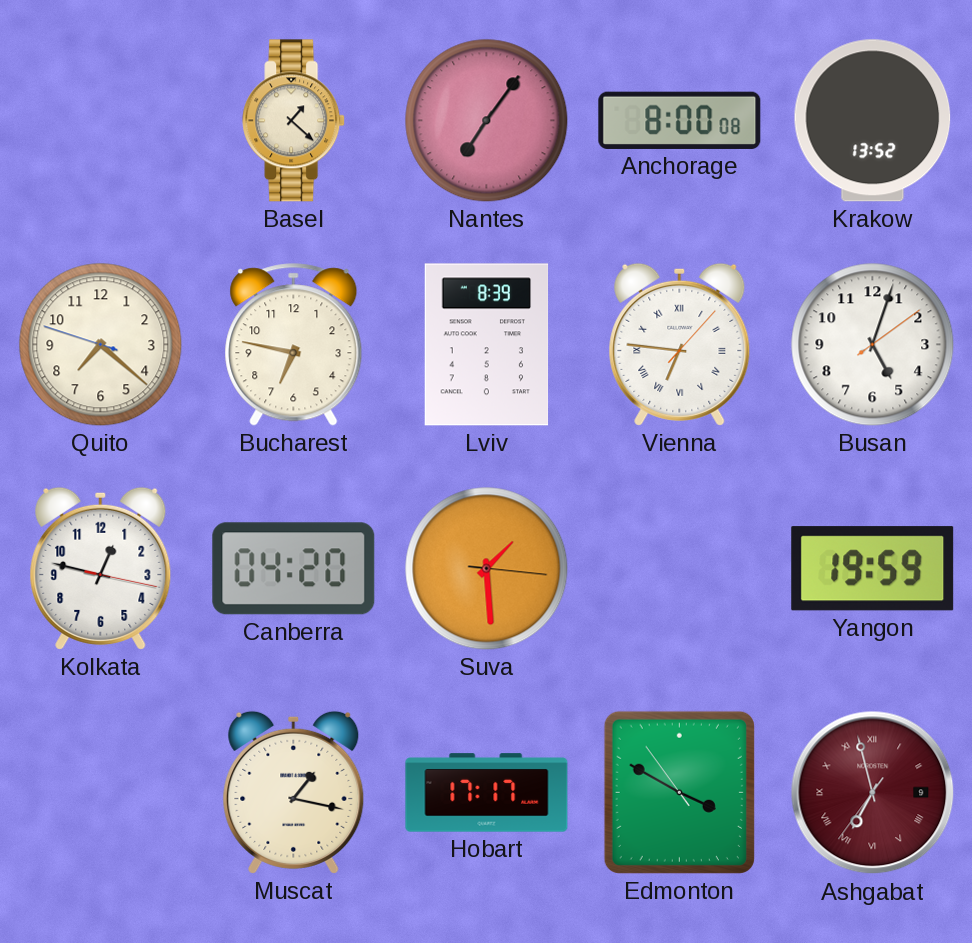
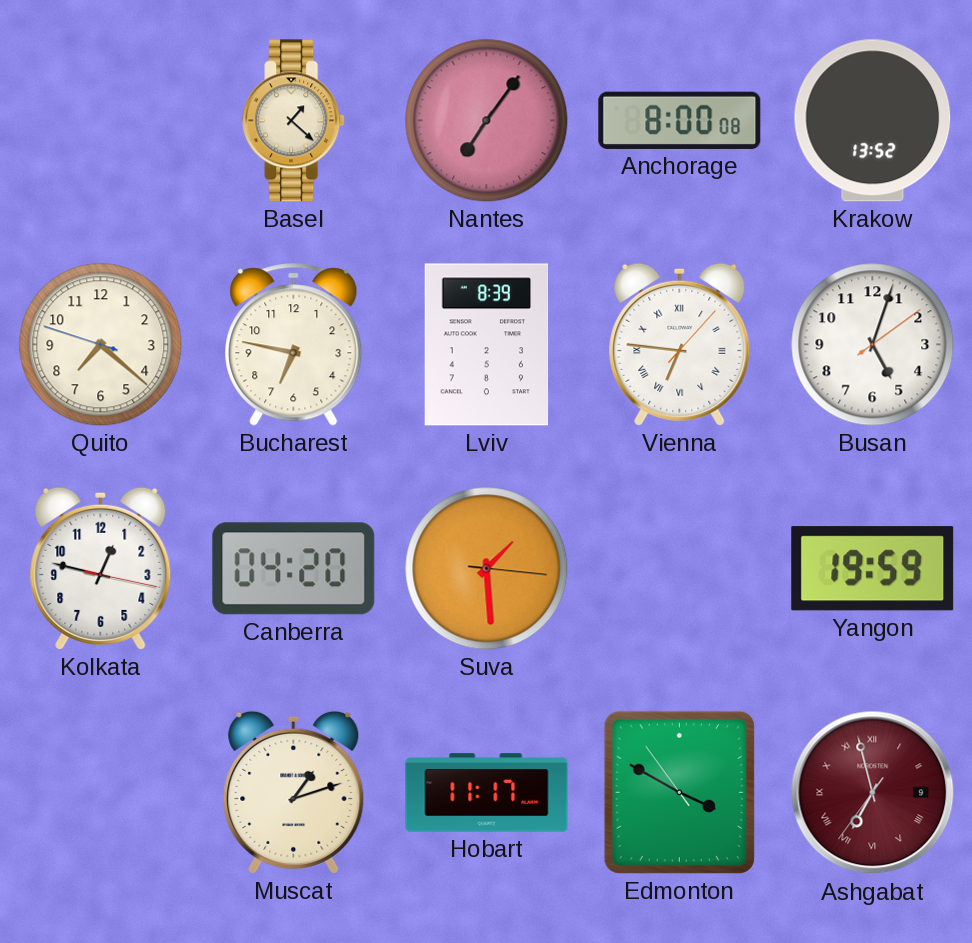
Muscat: 1:17 -> 1:12
Hobart: 17:17 -> 11:17
